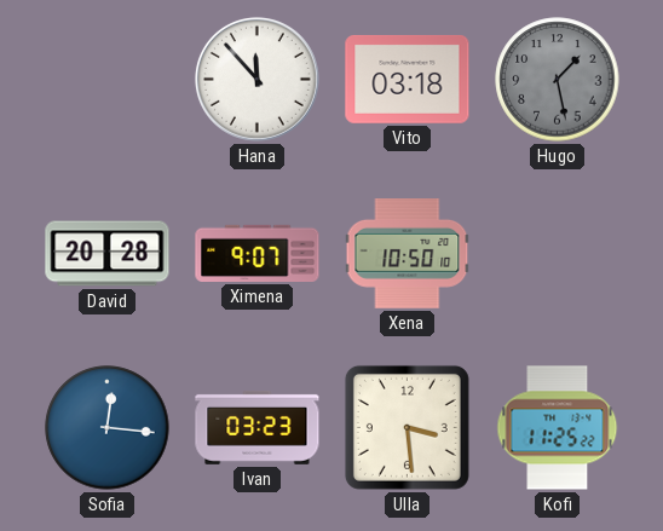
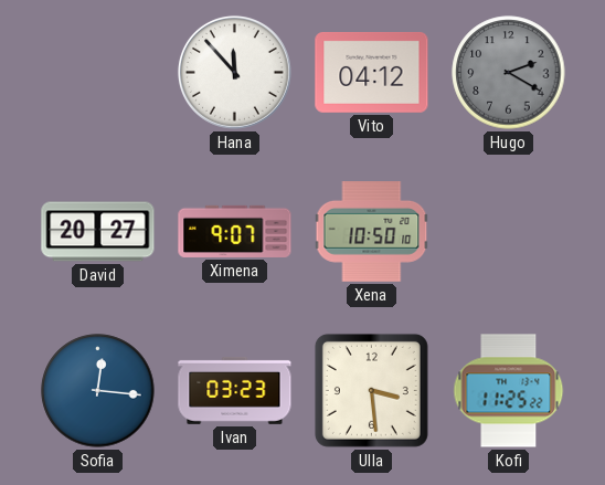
Vito: 03:18 -> 04:12
Hugo: 1:28 -> 2:20
David: 20:28 -> 20:27
